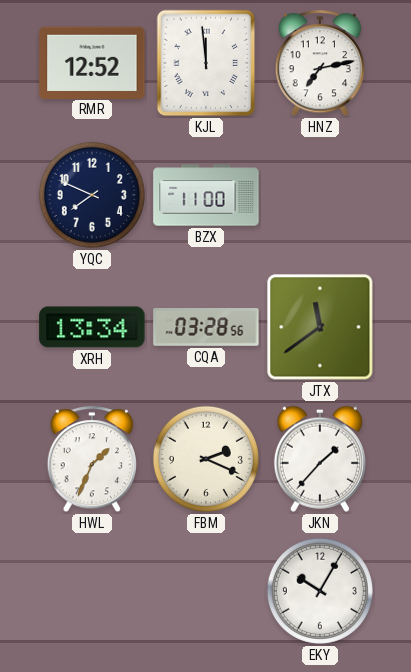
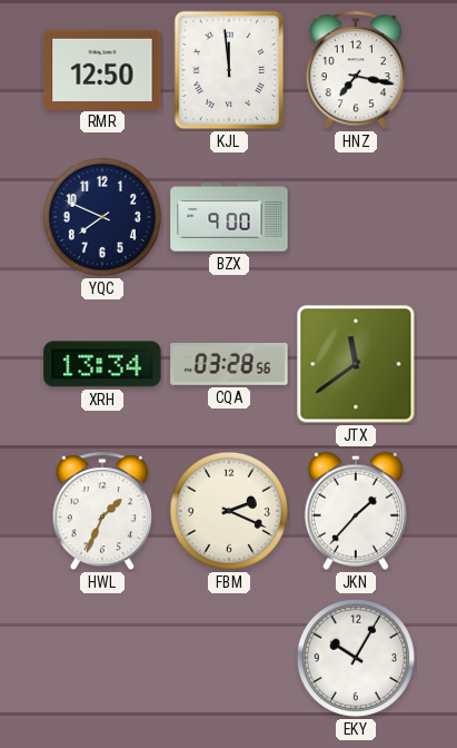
RMR: 12:52 -> 12:50
HNZ: 7:13 -> 7:17
BZX: 11:00 -> 9:00
